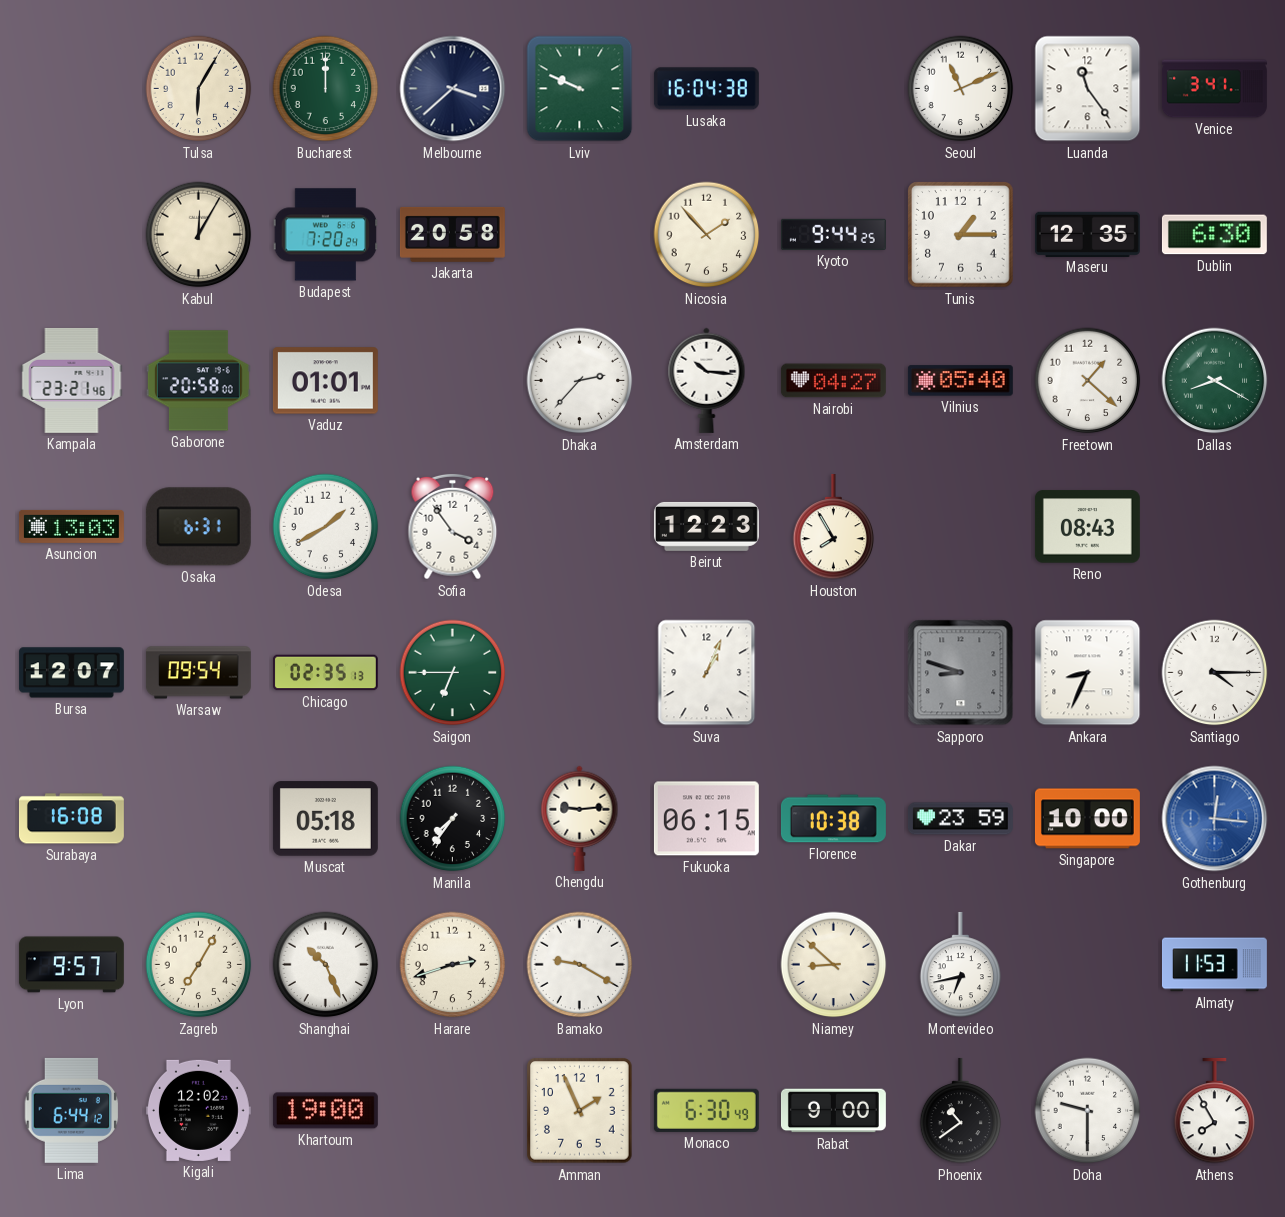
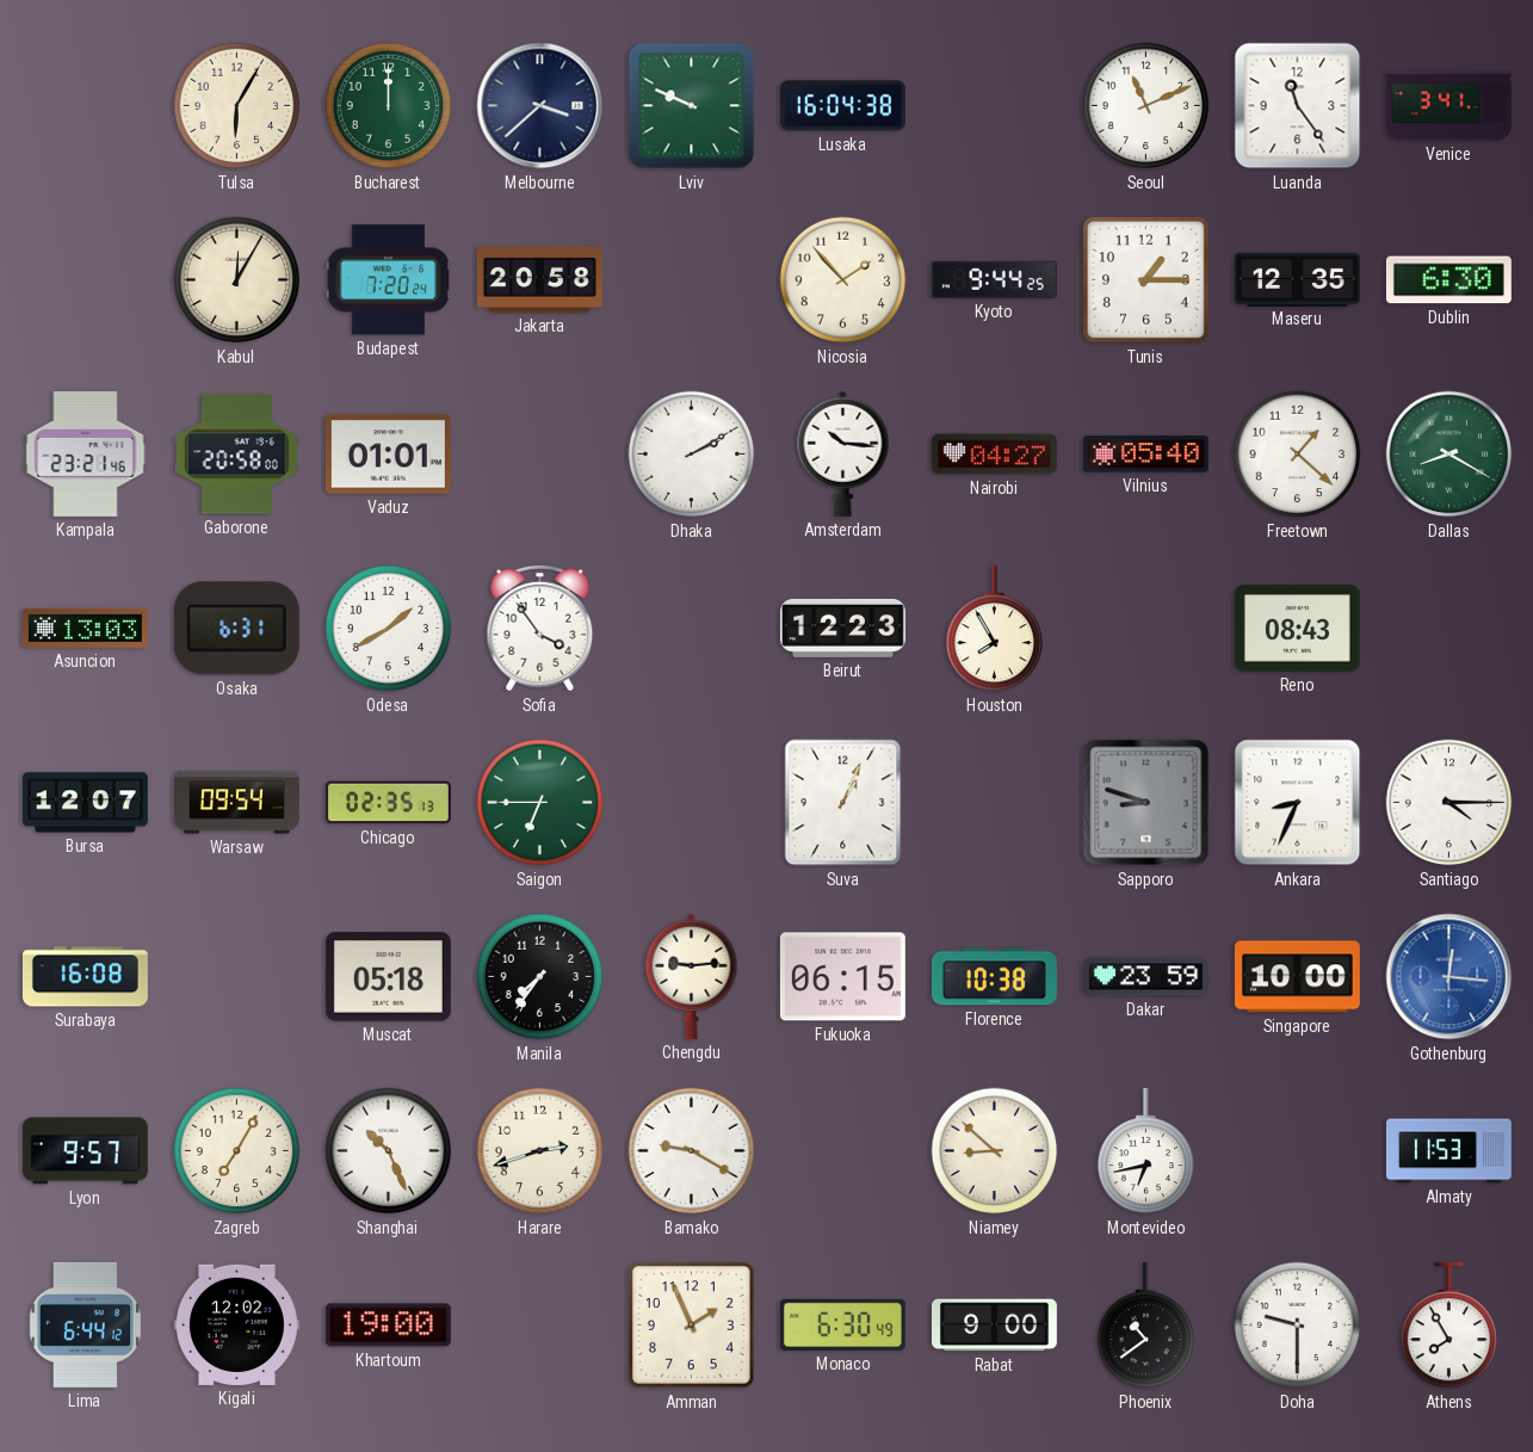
Dhaka: 2:37 -> 2:10
